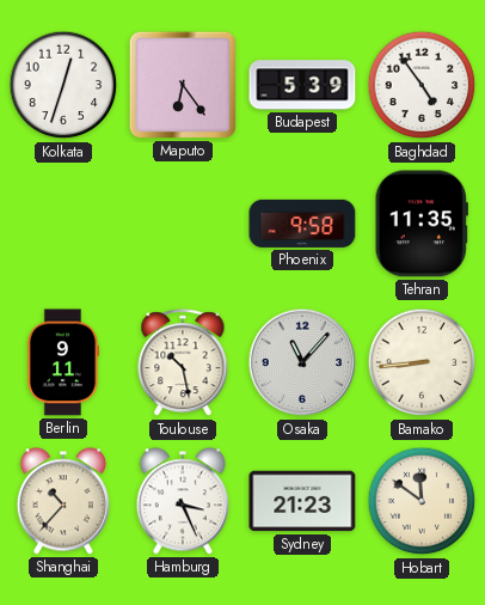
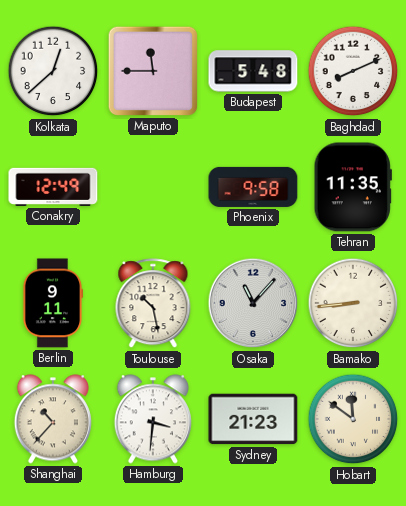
Kolkata: 12:33 -> 12:38
Maputo: 6:24 -> 11:45
Budapest: 5:39 -> 5:48
Baghdad: 4:54 -> 8:11
Conakry: none -> 12:49
Hamburg: 3:26 -> 3:31
